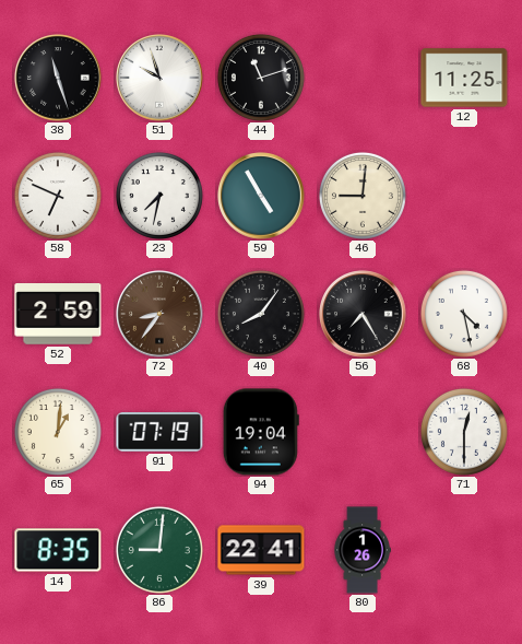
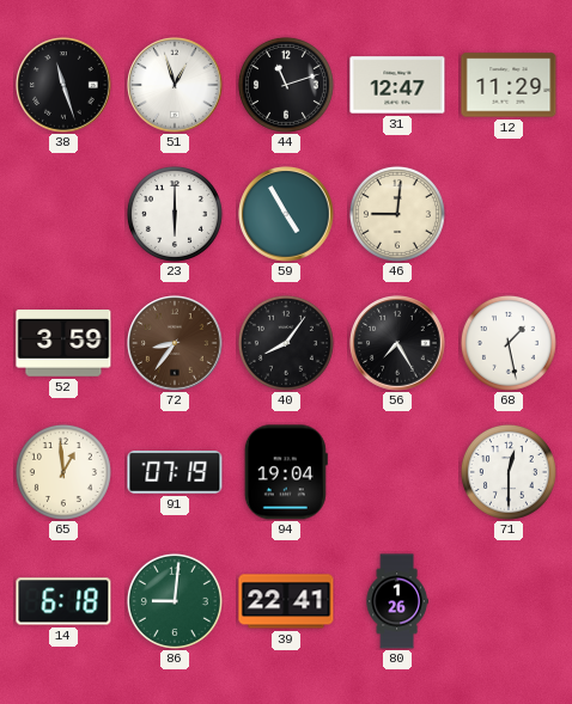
51: 9:57 -> 12:57
31: none -> 12:47
12: 11:25 -> 11:29
58: 6:49 -> none
23: 7:32 -> 6:00
52: 2:59 -> 3:59
68: 4:28 -> 1:28
65: 1:01 -> 12:59
14: 8:35 -> 6:18
